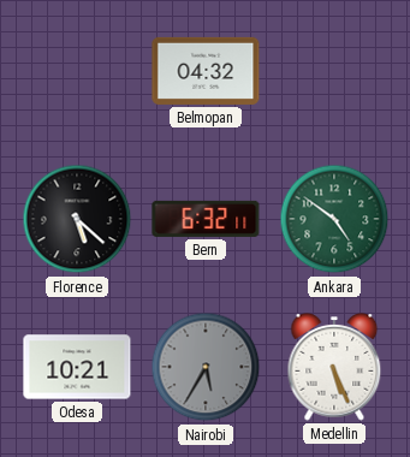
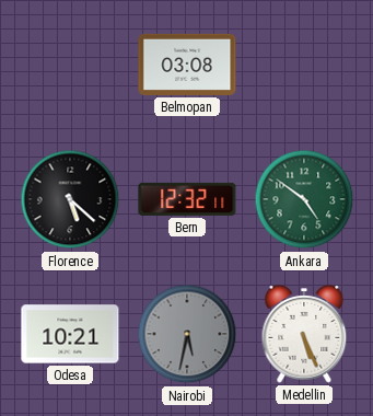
Belmopan: 04:32 -> 03:08
Bern: 6:32 -> 12:32
Nairobi: 5:35 -> 5:32
